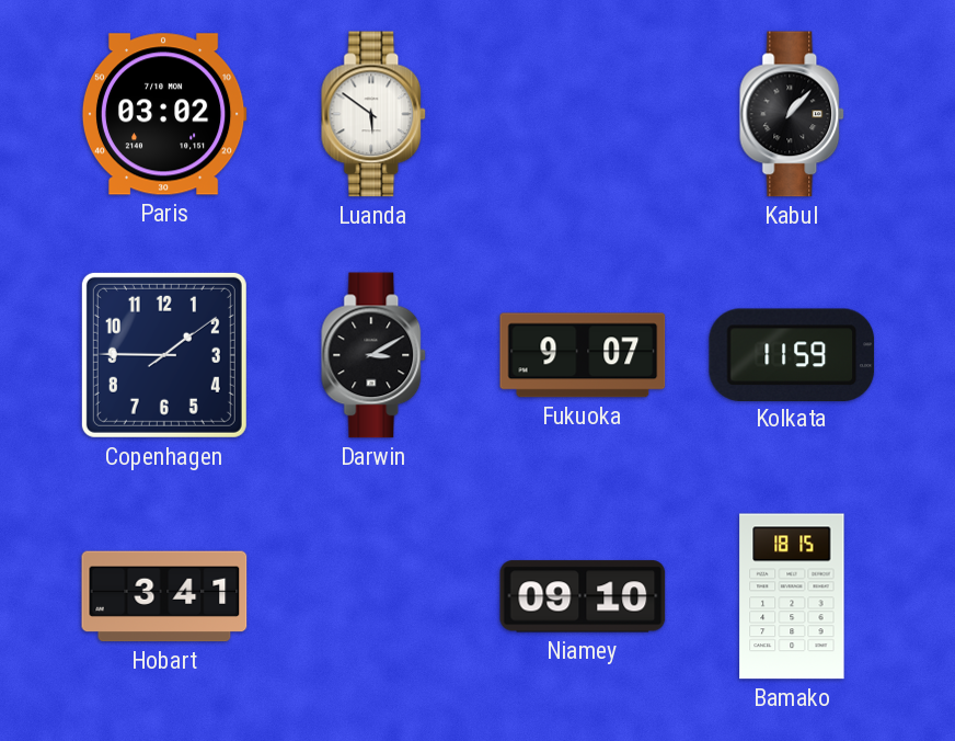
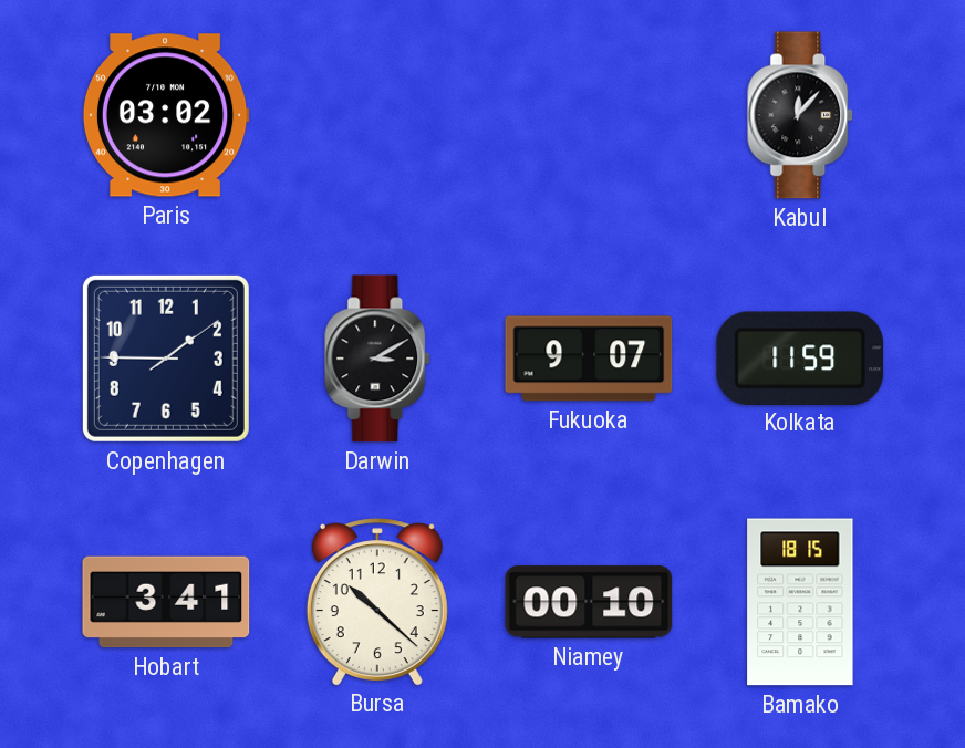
Luanda: 5:51 -> none
Kabul: 1:07 -> 12:07
Bursa: none -> 10:22
Niamey: 09:10 -> 00:10
